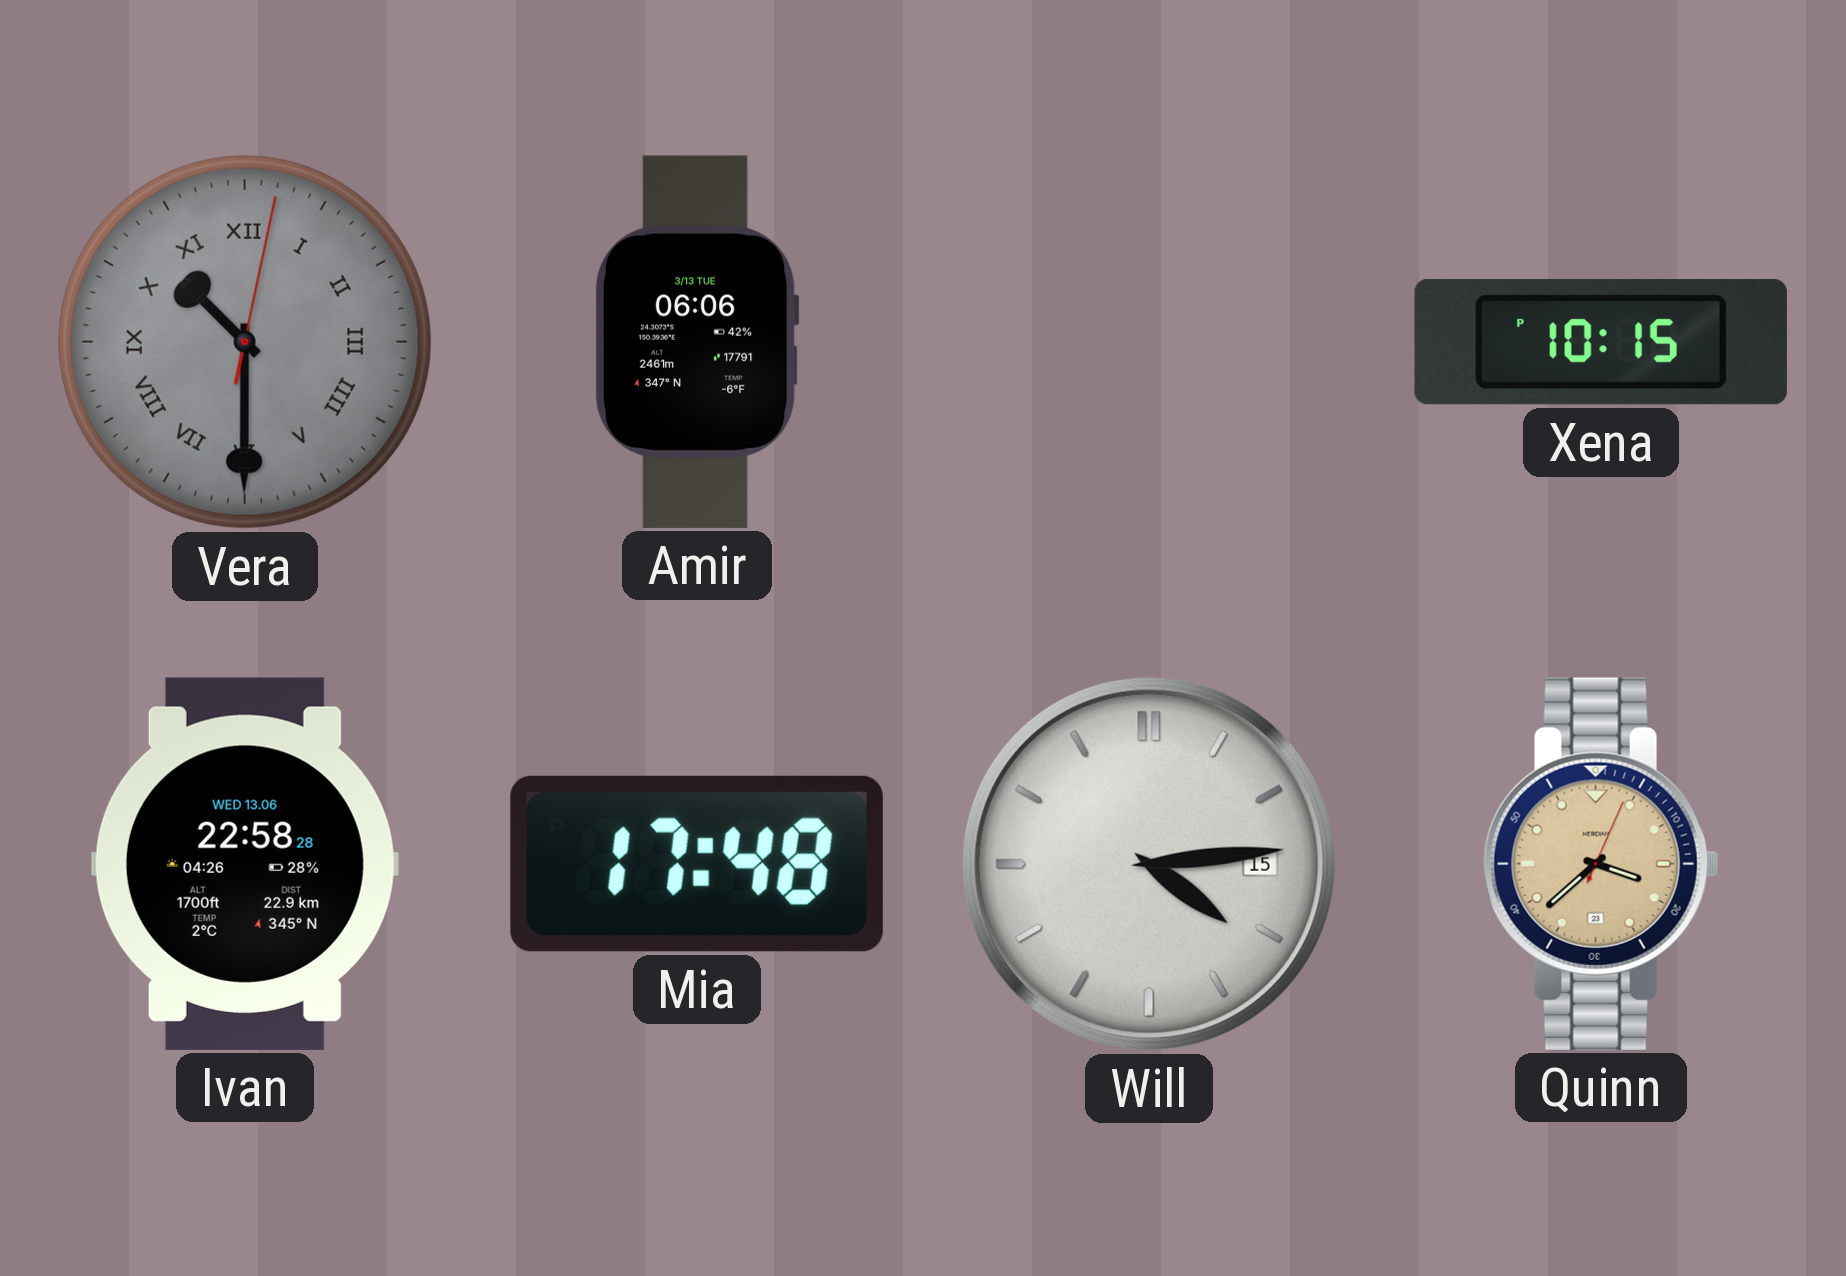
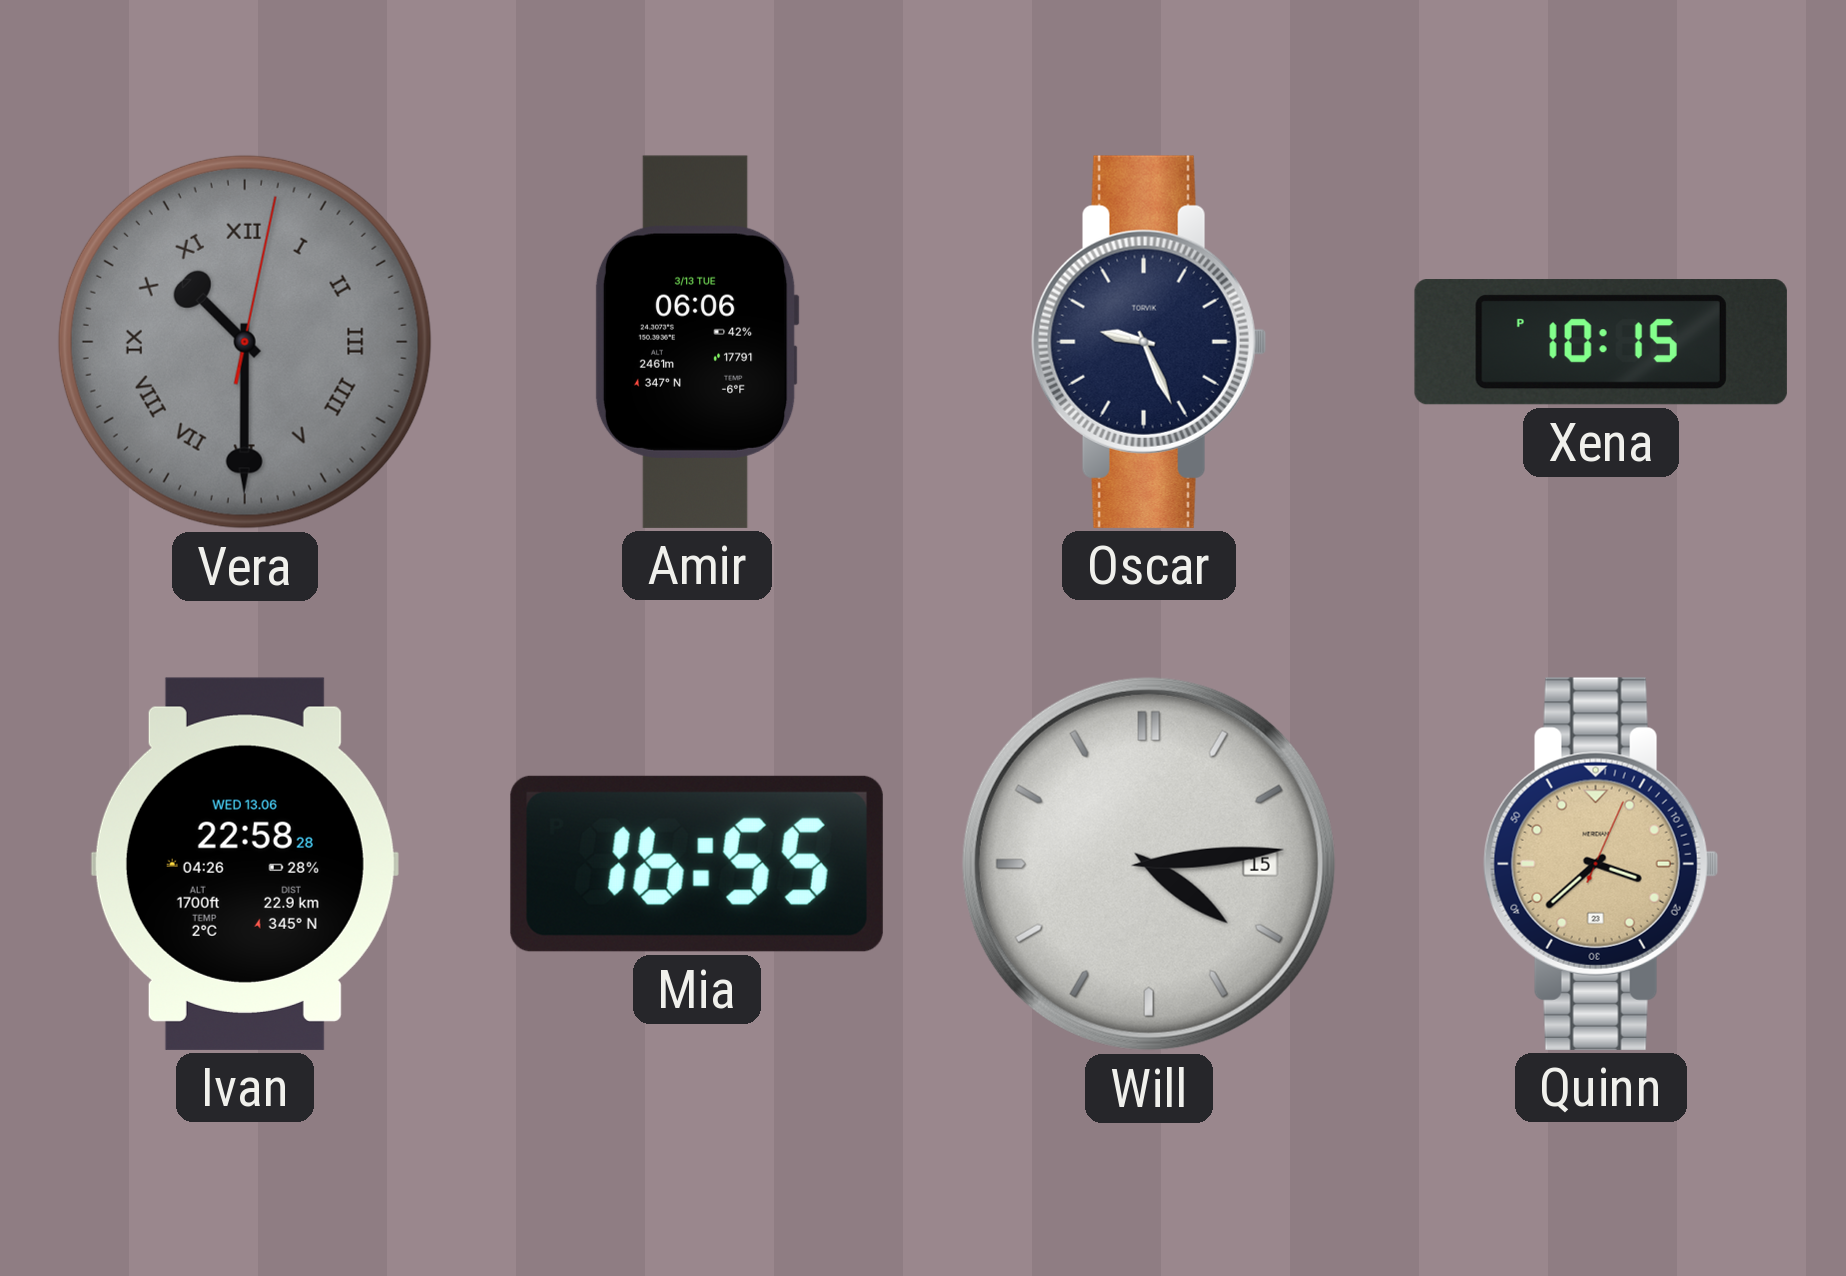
Oscar: none -> 9:26
Mia: 17:48 -> 16:55
